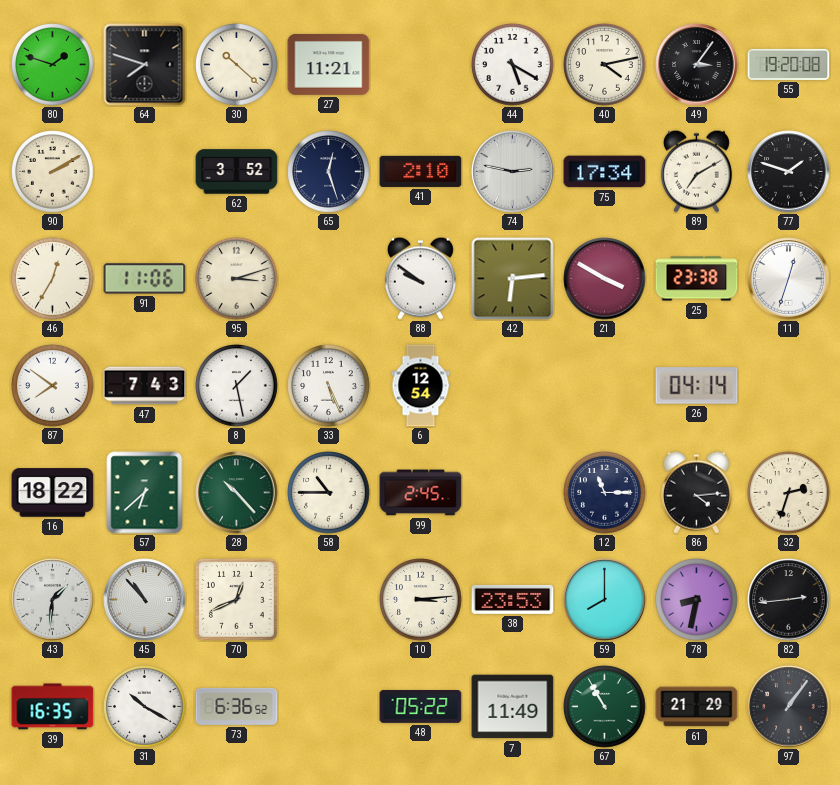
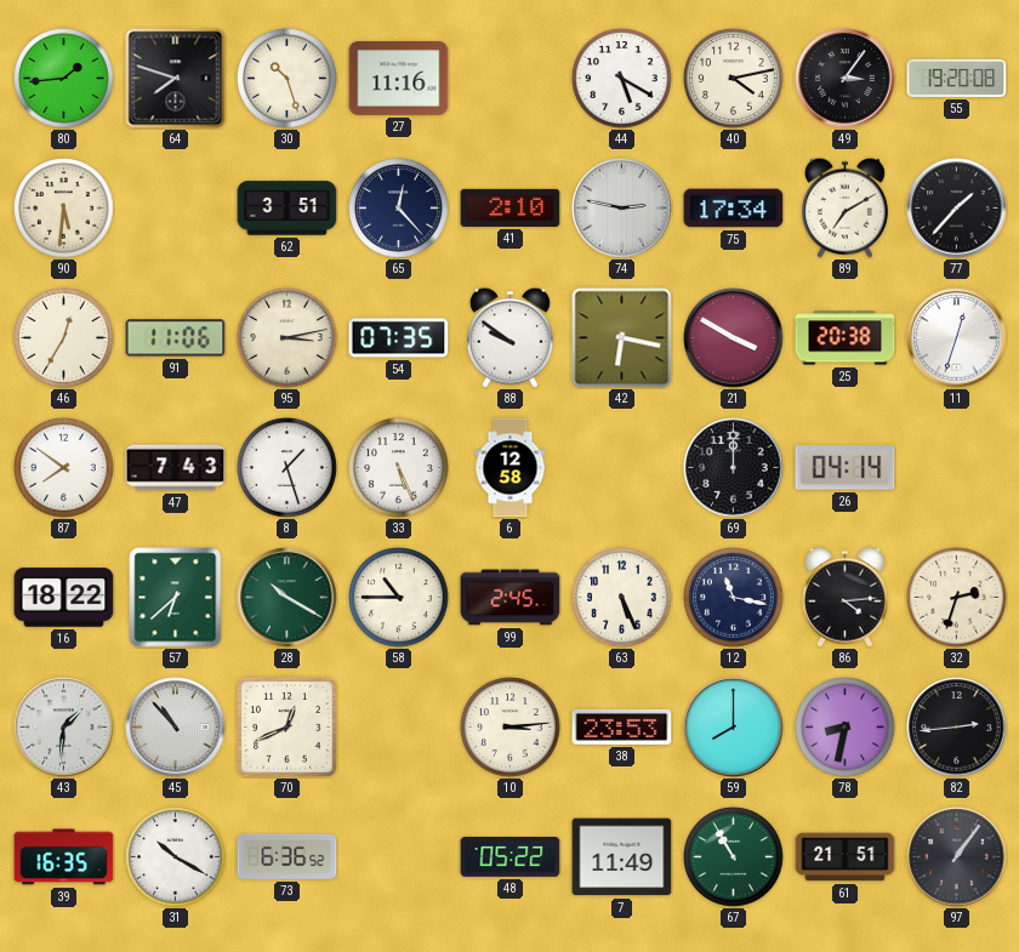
80: 1:48 -> 1:44
30: 10:22 -> 10:27
27: 11:21 -> 11:16
90: 2:10 -> 5:31
62: 3:52 -> 3:51
65: 12:27 -> 12:23
77: 1:48 -> 1:37
95: 3:12 -> 3:13
54: none -> 07:35
42: 6:14 -> 6:17
25: 23:38 -> 20:38
8: 1:28 -> 1:27
6: 12:54 -> 12:58
69: none -> 12:00
28: 10:23 -> 10:20
63: none -> 5:26
12: 11:15 -> 11:17
61: 21:29 -> 21:51
